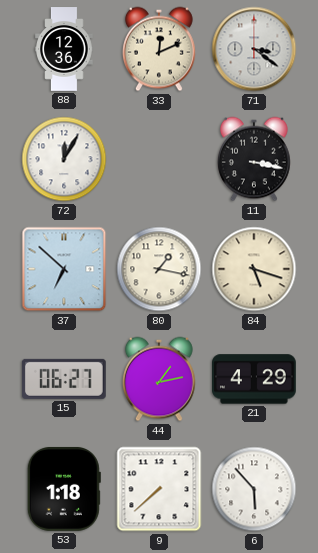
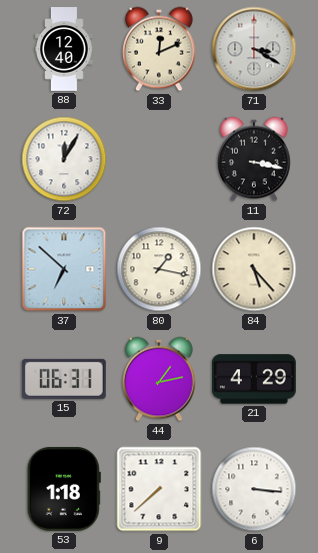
88: 12:36 -> 12:40
71: 3:21 -> 3:20
84: 5:18 -> 5:23
15: 06:27 -> 06:31
6: 5:53 -> 3:16
